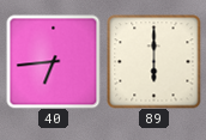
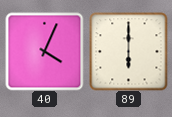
40: 6:44 -> 4:04
